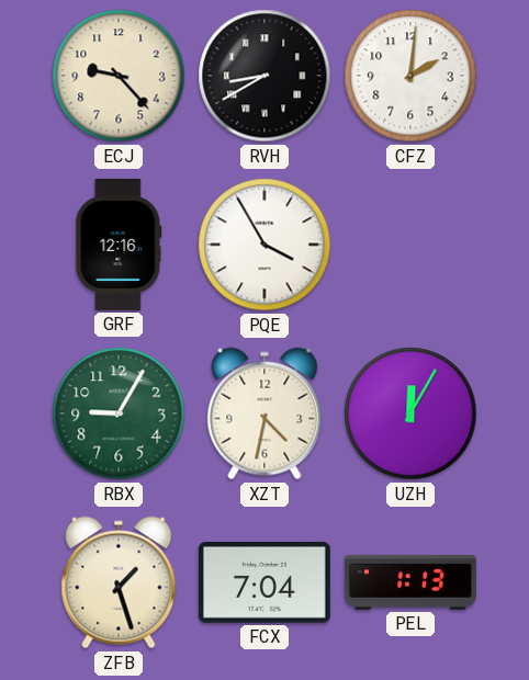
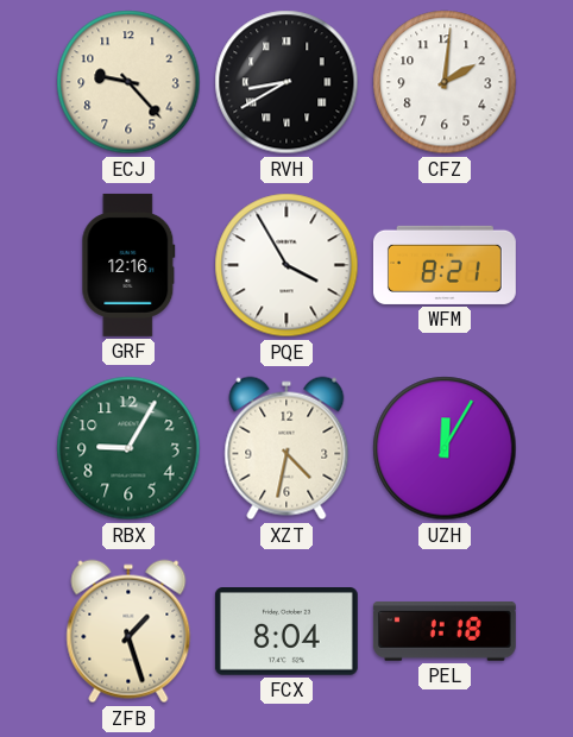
WFM: none -> 8:21
FCX: 7:04 -> 8:04
PEL: 1:13 -> 1:18
